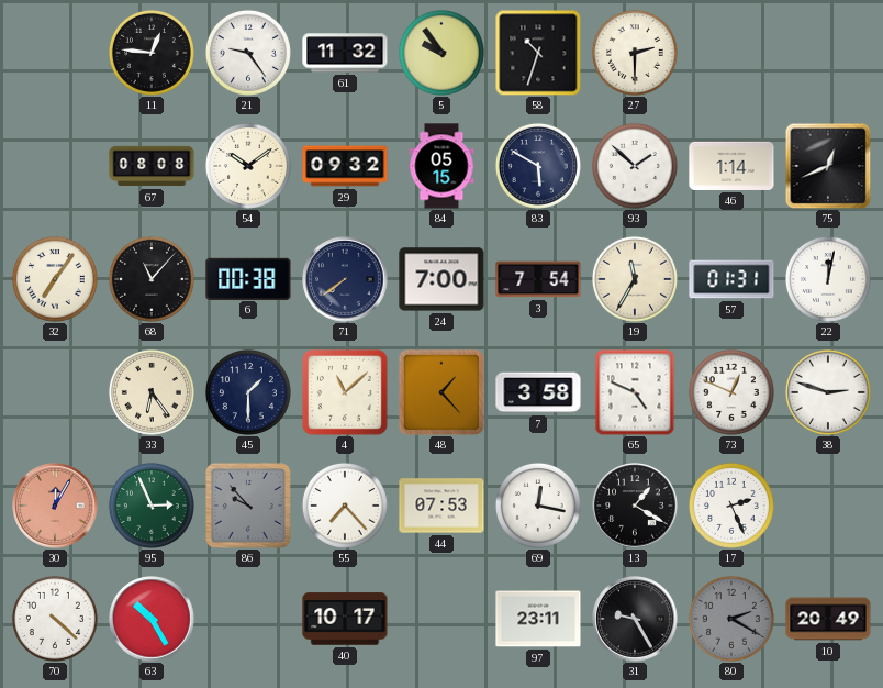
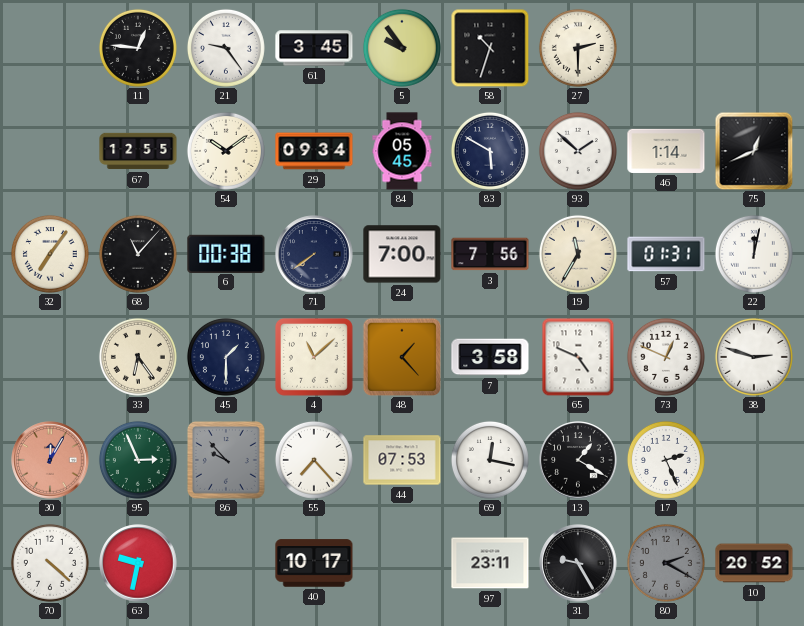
61: 11:32 -> 3:45
67: 08:08 -> 12:55
29: 09:32 -> 09:34
84: 05:15 -> 05:45
3: 7:54 -> 7:56
63: 10:25 -> 9:32
10: 20:49 -> 20:52
